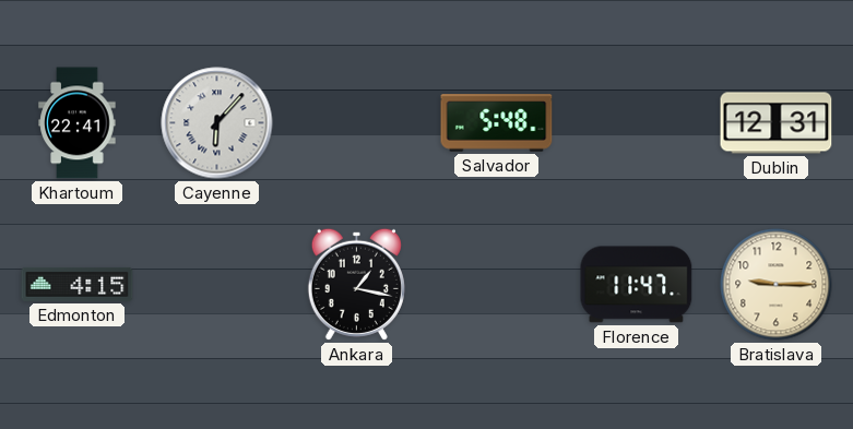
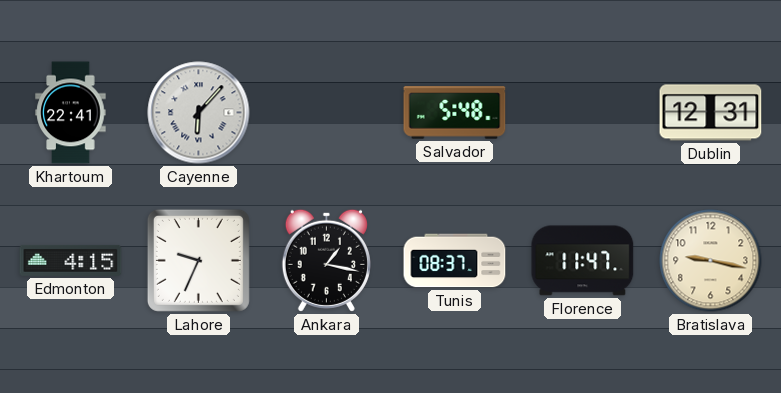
Lahore: none -> 9:34
Tunis: none -> 08:37
Bratislava: 9:15 -> 9:17
